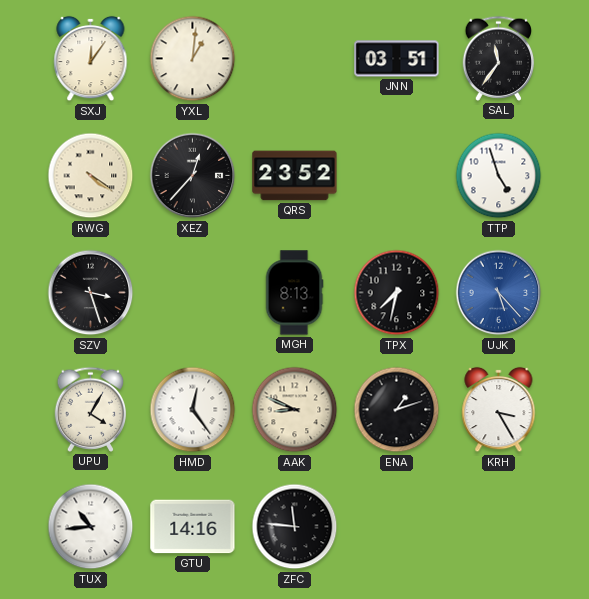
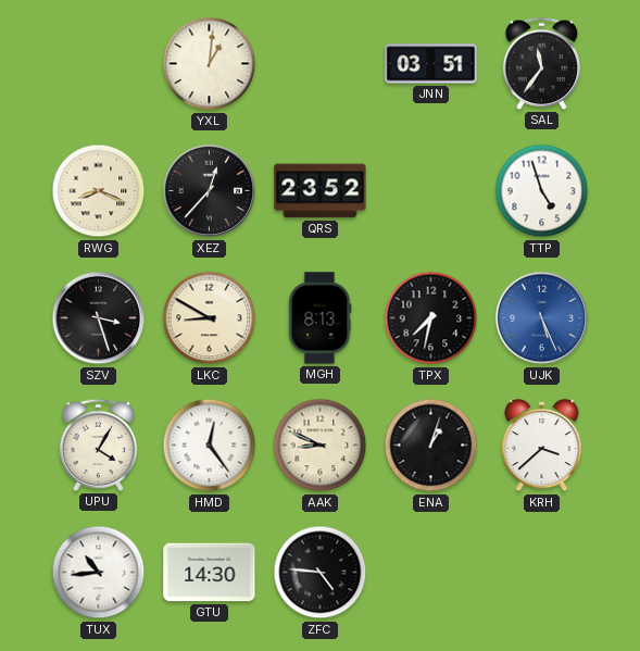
SXJ: 12:06 -> none
RWG: 4:21 -> 8:19
LKC: none -> 8:50
UJK: 5:23 -> 5:26
ENA: 1:12 -> 1:03
KRH: 3:25 -> 3:38
GTU: 14:16 -> 14:30
ZFC: 11:46 -> 4:46
